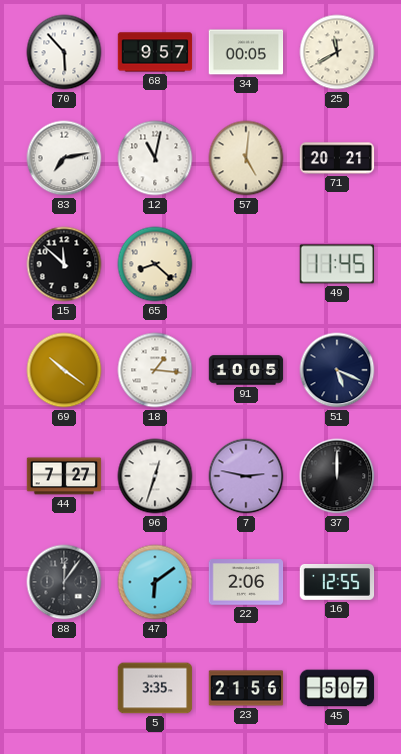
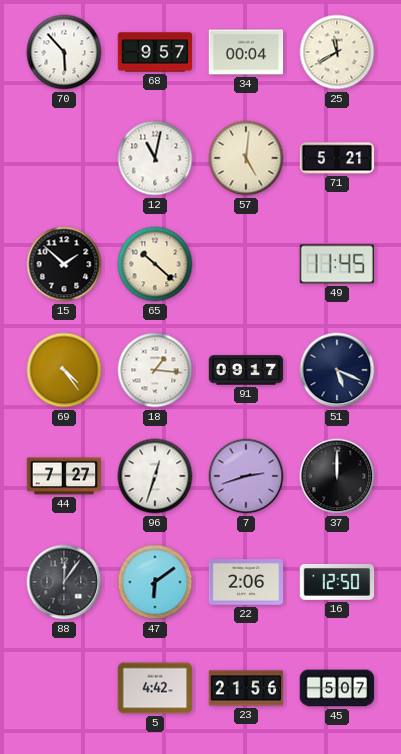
34: 00:05 -> 00:04
83: 7:13 -> none
71: 20:21 -> 5:21
15: 11:52 -> 1:52
65: 8:22 -> 10:22
69: 10:21 -> 4:24
91: 10:05 -> 09:17
7: 2:47 -> 2:42
16: 12:55 -> 12:50
5: 3:35 -> 4:42
